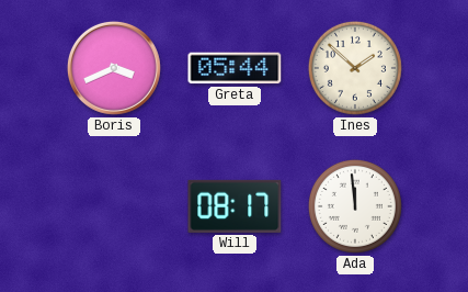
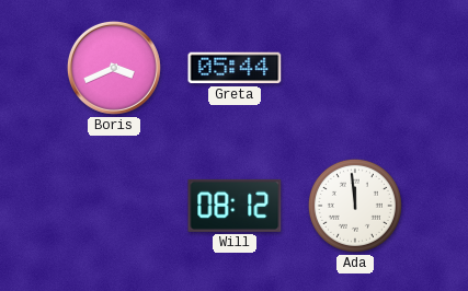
Ines: 1:52 -> none
Will: 08:17 -> 08:12
